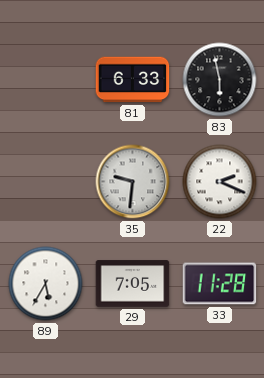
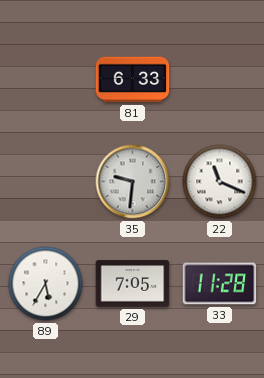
83: 5:58 -> none
22: 2:19 -> 11:19
